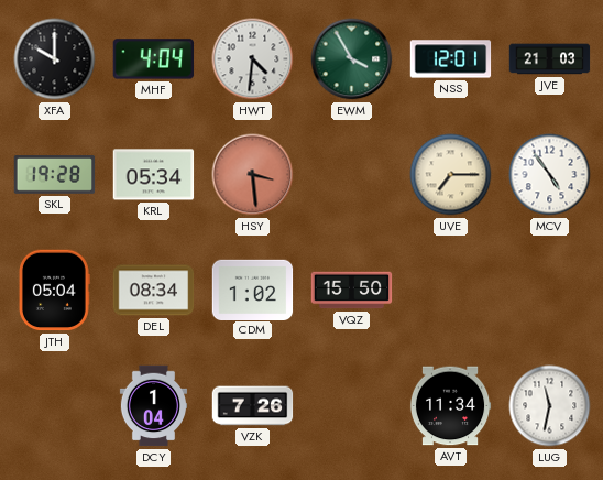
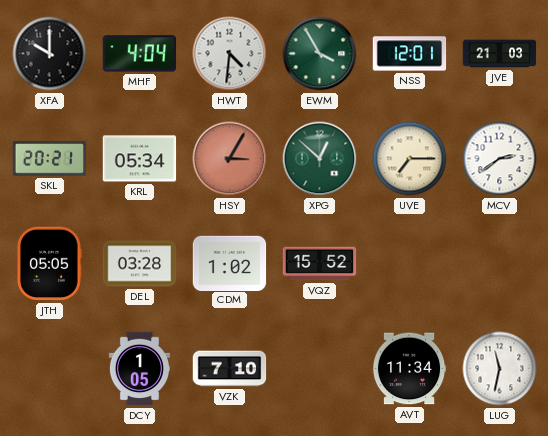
SKL: 19:28 -> 20:21
HSY: 3:29 -> 3:05
XPG: none -> 12:52
MCV: 4:54 -> 2:39
JTH: 05:04 -> 05:05
DEL: 08:34 -> 03:28
VQZ: 15:50 -> 15:52
DCY: 1:04 -> 1:05
VZK: 7:26 -> 7:10
